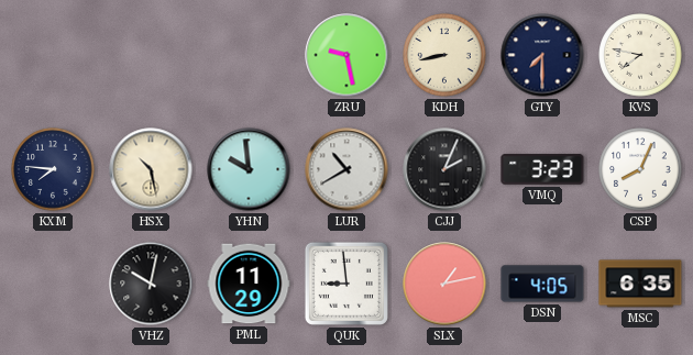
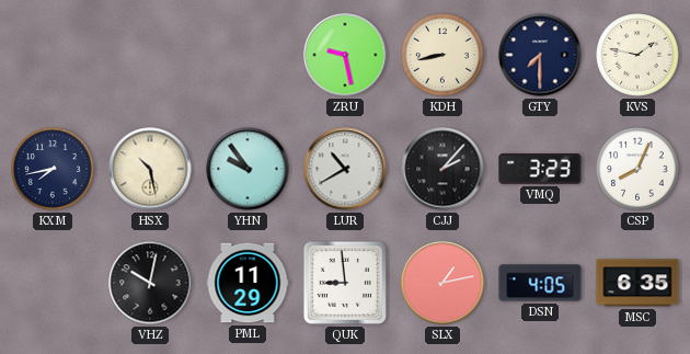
KVS: 7:47 -> 1:47
KXM: 7:46 -> 7:43
YHN: 9:59 -> 9:54
CJJ: 2:04 -> 2:07
